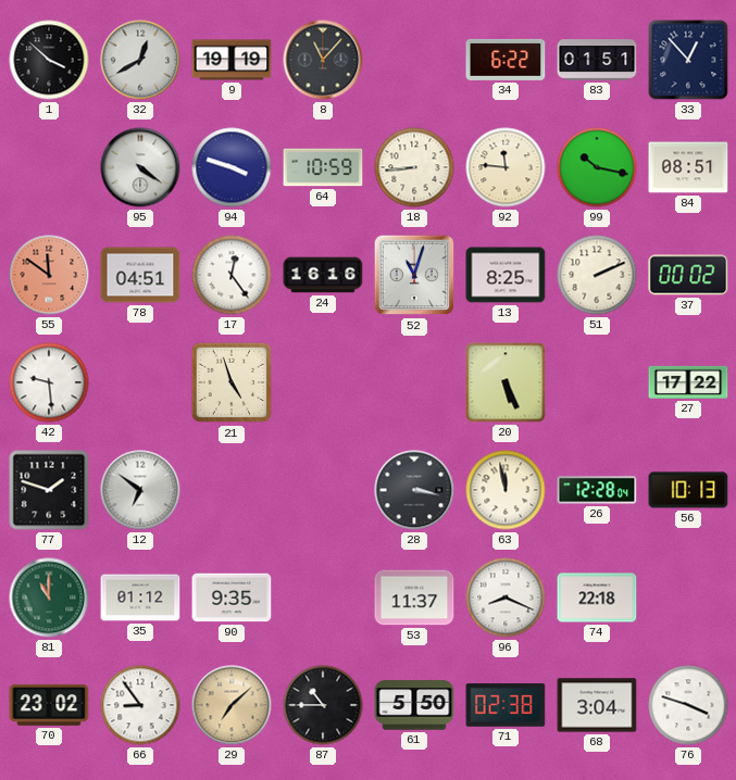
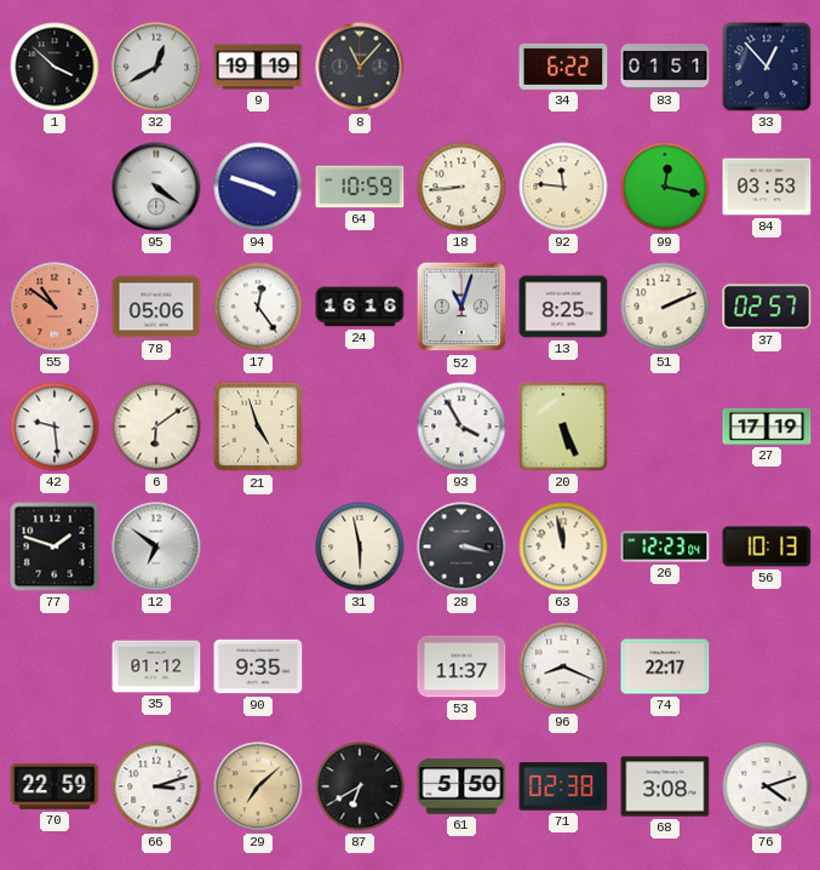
99: 10:17 -> 12:17
84: 08:51 -> 03:53
55: 11:51 -> 10:51
78: 04:51 -> 05:06
37: 00:02 -> 02:57
6: none -> 6:09
93: none -> 3:55
27: 17:22 -> 17:19
31: none -> 5:58
26: 12:28 -> 12:23
81: 11:00 -> none
74: 22:18 -> 22:17
70: 23:02 -> 22:59
66: 8:54 -> 3:12
87: 10:45 -> 6:40
68: 3:04 -> 3:08
76: 3:48 -> 4:12
